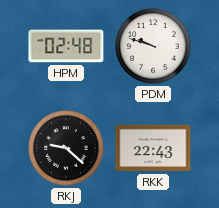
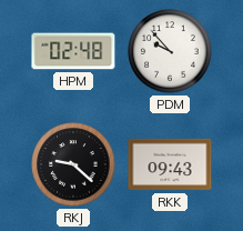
PDM: 9:48 -> 9:53
RKK: 22:43 -> 09:43
